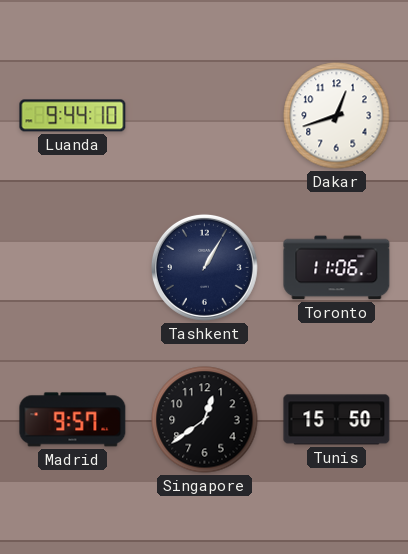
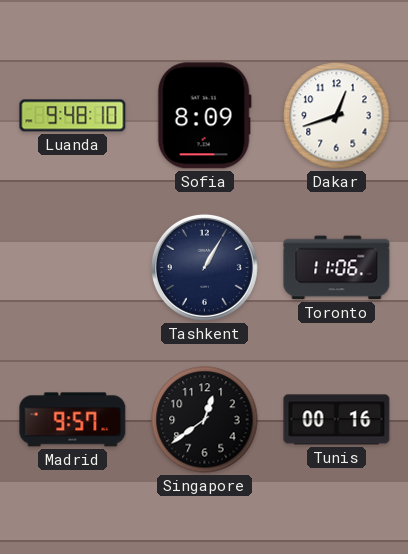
Luanda: 9:44 -> 9:48
Sofia: none -> 8:09
Tunis: 15:50 -> 00:16
